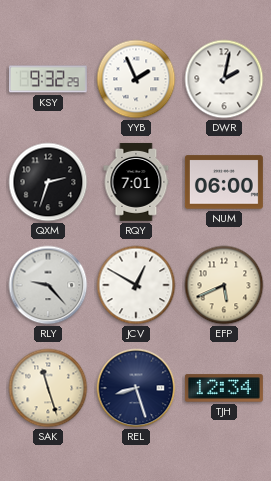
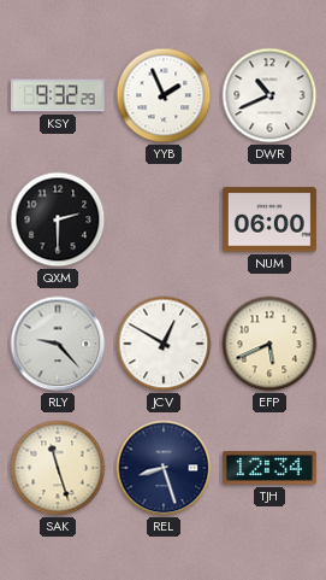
DWR: 2:02 -> 10:41
QXM: 2:33 -> 2:30
RQY: 7:01 -> none
